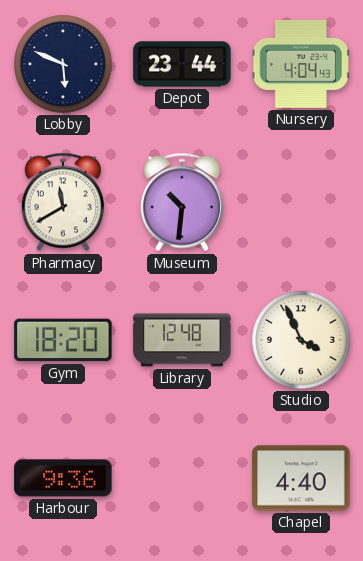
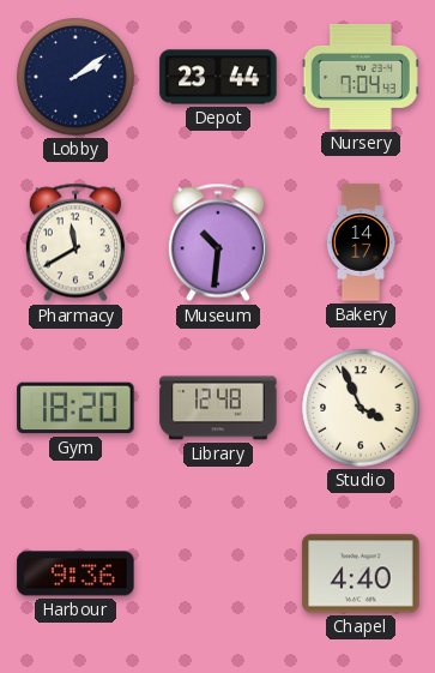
Lobby: 5:49 -> 2:09
Nursery: 4:04 -> 7:04
Bakery: none -> 14:17
